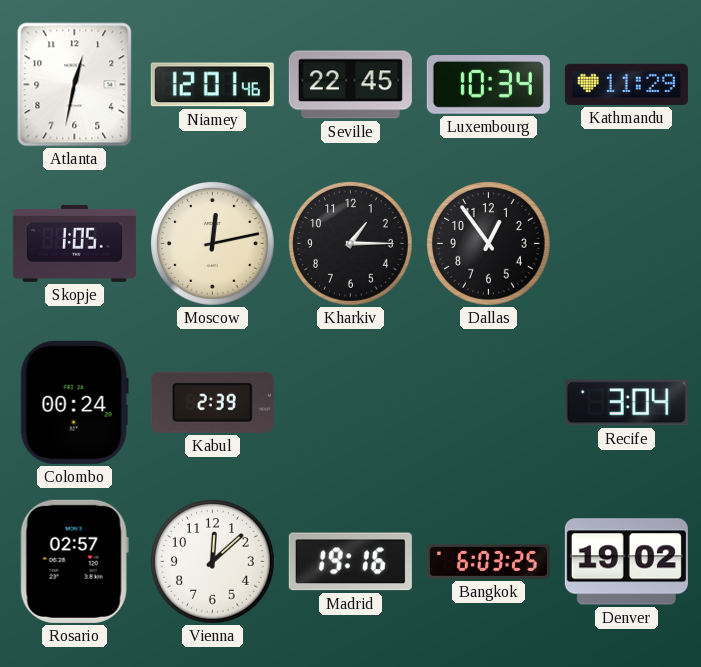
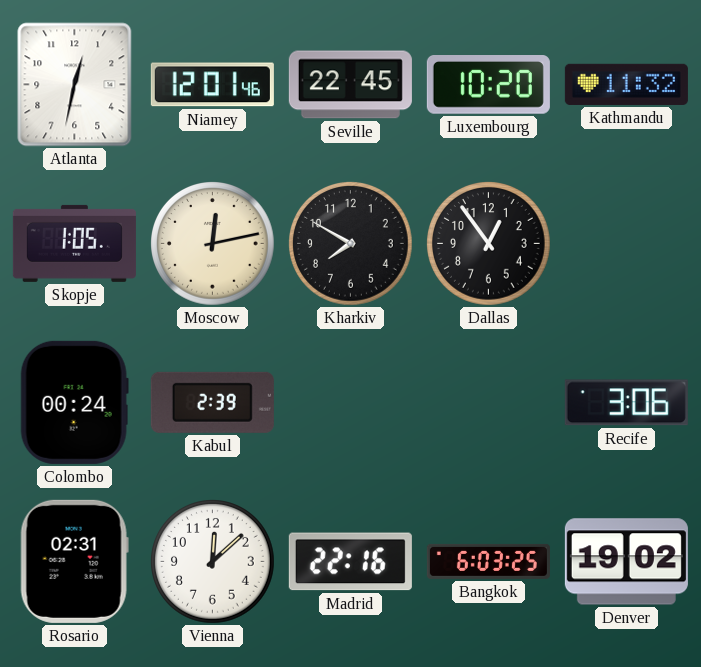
Luxembourg: 10:34 -> 10:20
Kathmandu: 11:29 -> 11:32
Kharkiv: 1:15 -> 7:50
Recife: 3:04 -> 3:06
Rosario: 02:57 -> 02:31
Madrid: 19:16 -> 22:16
